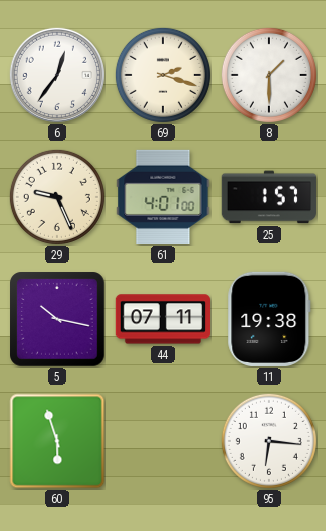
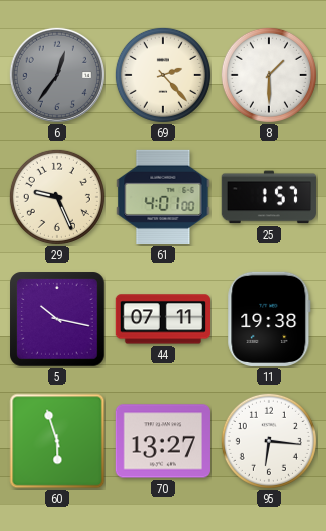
6 dial: white -> grey
69: 2:18 -> 2:23
70: none -> 13:27
